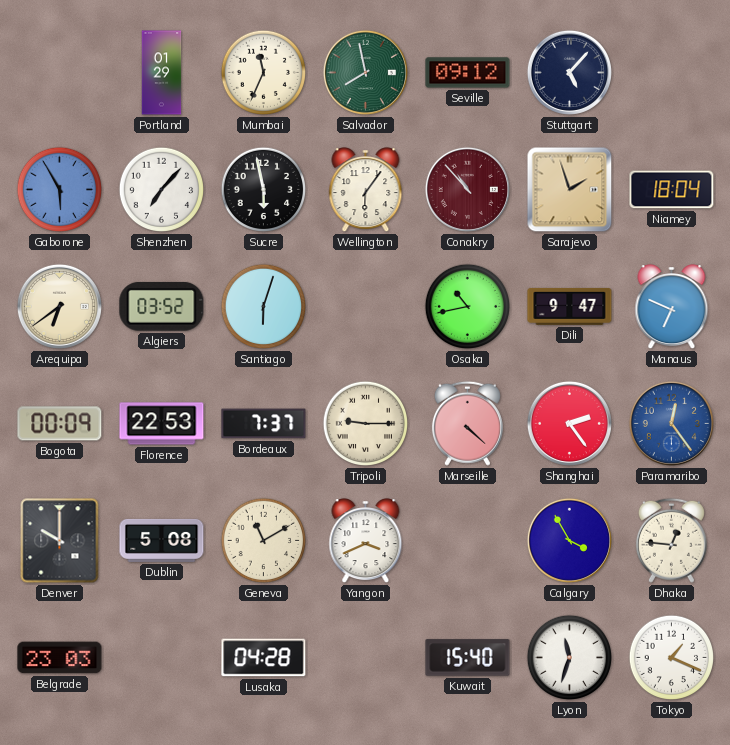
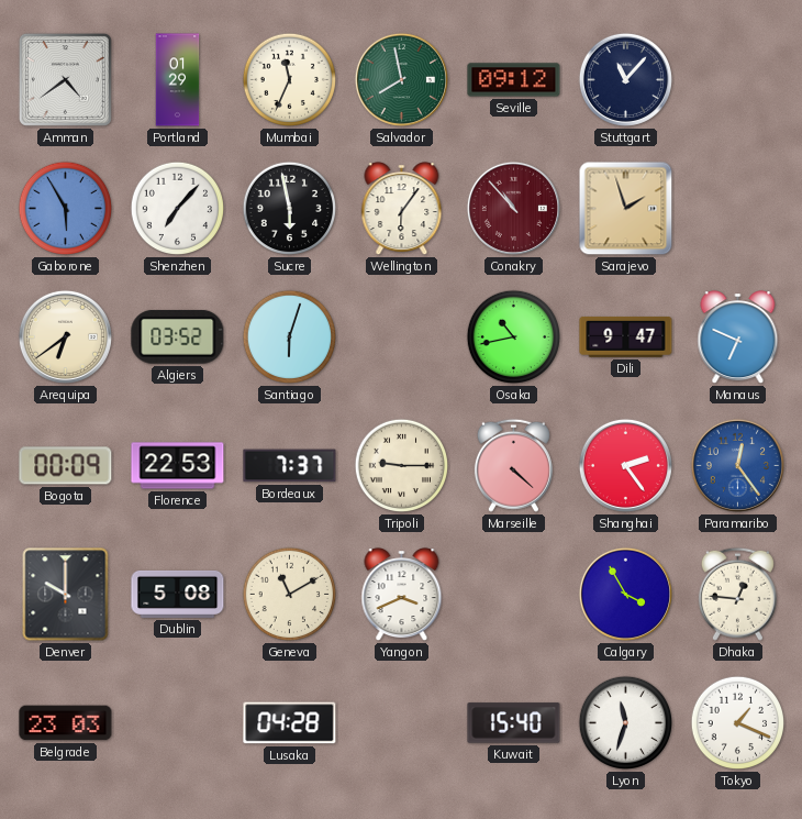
Amman: none -> 4:39
Stuttgart: 5:07 -> 11:07
Niamey: 18:04 -> none
